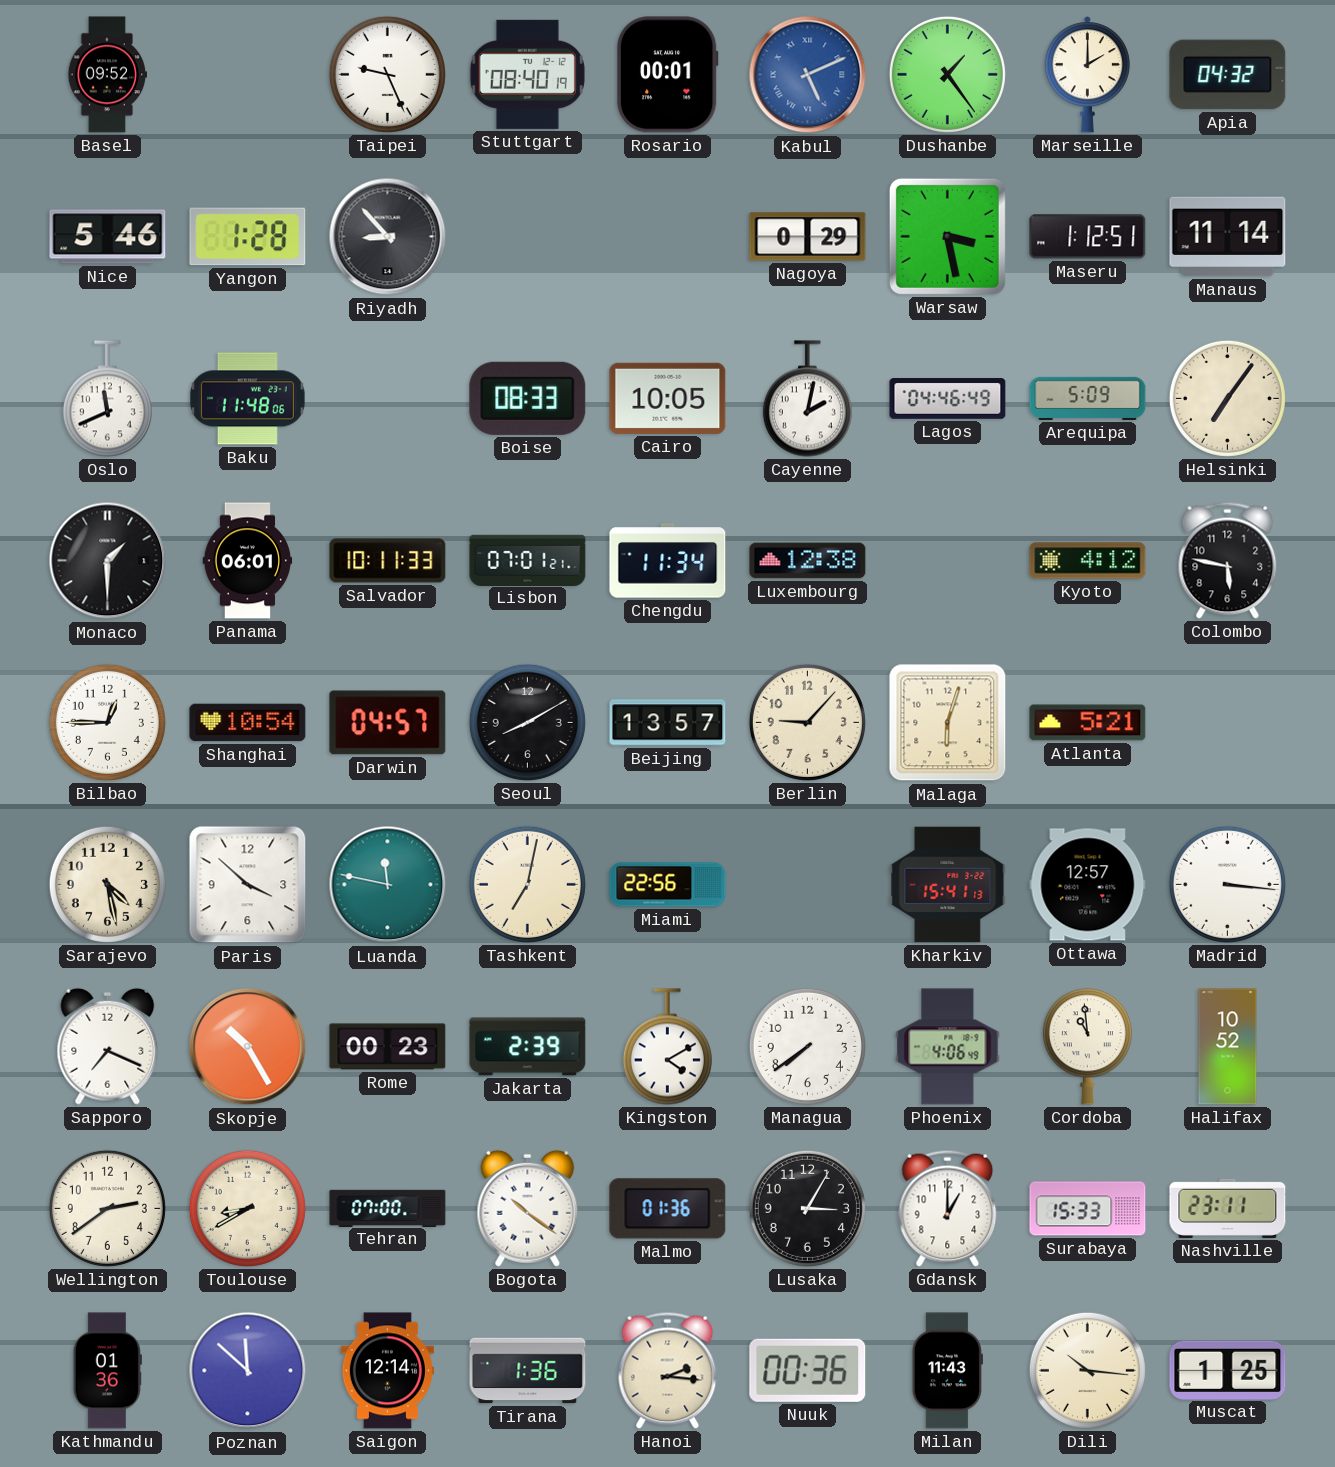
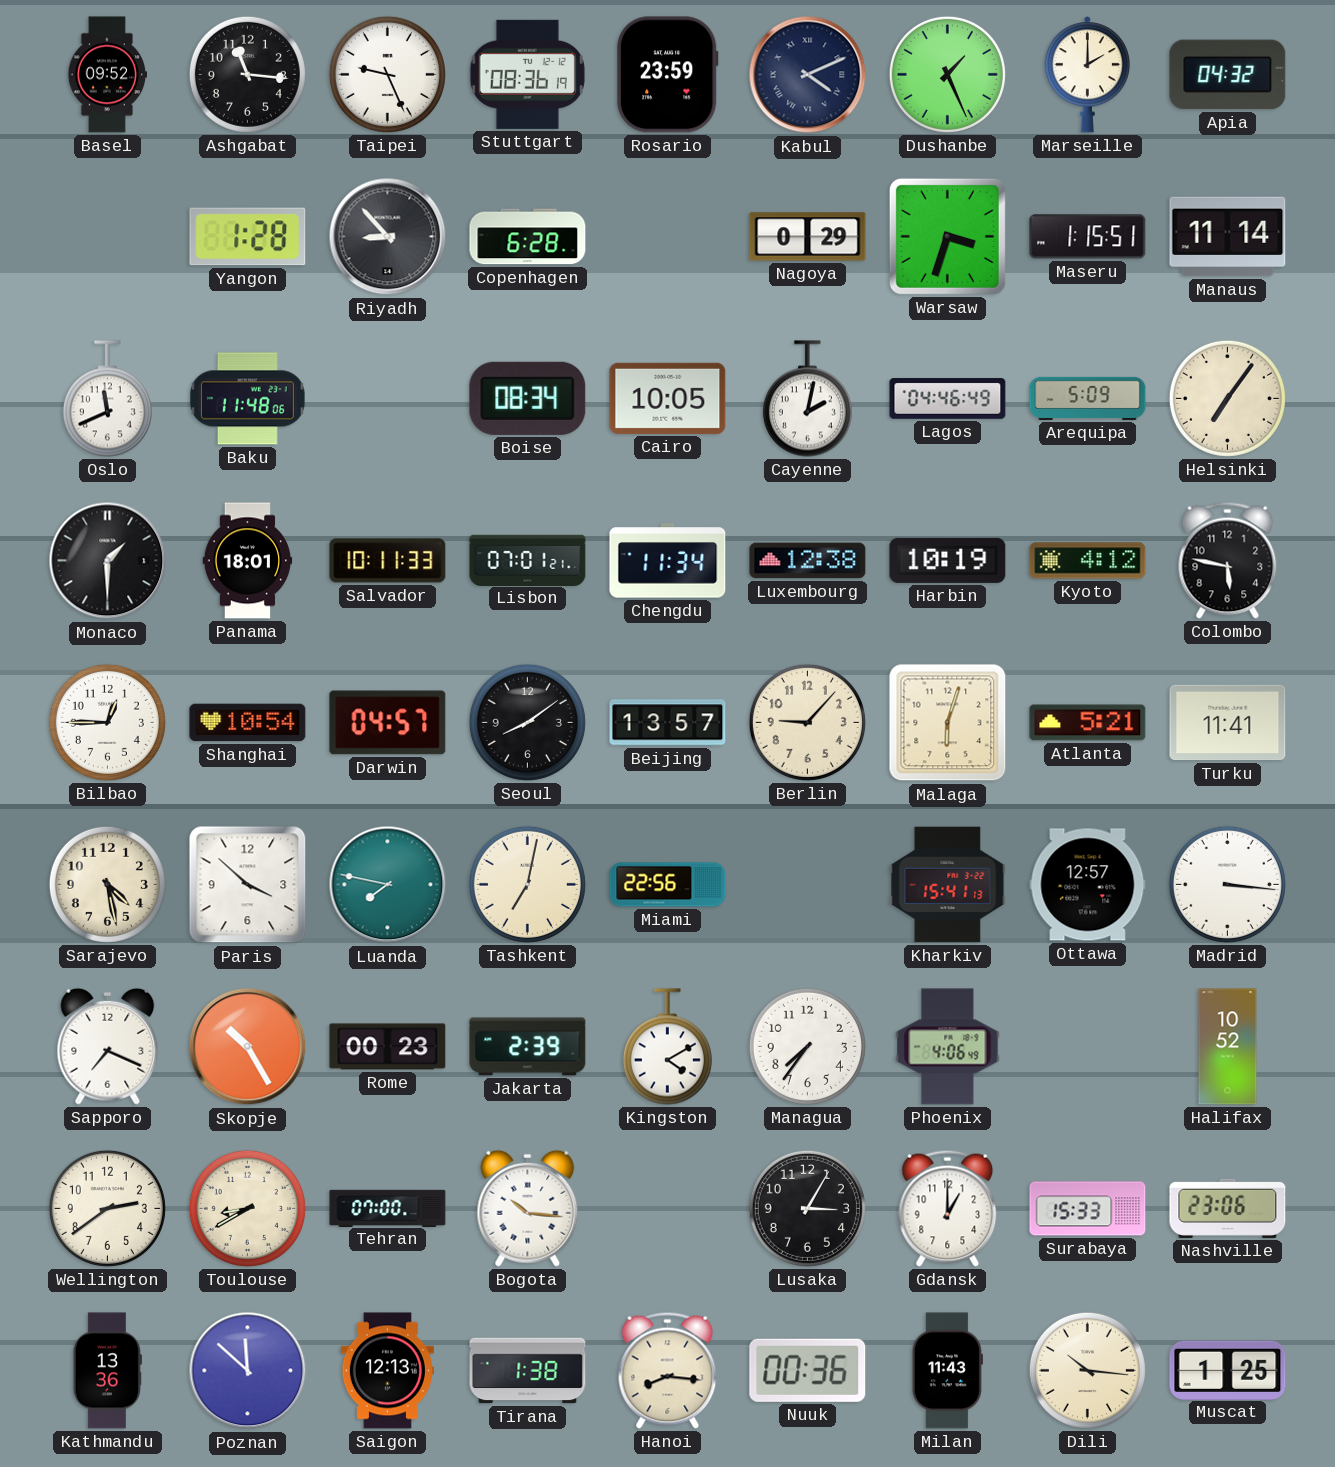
Ashgabat: none -> 11:16
Stuttgart: 08:40 -> 08:36
Rosario: 00:01 -> 23:59
Kabul: 5:11 -> 4:11
Kabul dial: blue -> navy
Dushanbe: 1:24 -> 1:26
Nice: 5:46 -> none
Copenhagen: none -> 6:28
Warsaw: 3:28 -> 3:33
Maseru: 1:12 -> 1:15
Boise: 08:33 -> 08:34
Panama: 06:01 -> 18:01
Harbin: none -> 10:19
Seoul: 8:10 -> 8:09
Turku: none -> 11:41
Luanda: 11:47 -> 7:47
Managua: 7:39 -> 7:36
Cordoba: 10:59 -> none
Bogota: 10:21 -> 10:16
Malmo: 01:36 -> none
Nashville: 23:11 -> 23:06
Kathmandu: 01:36 -> 13:36
Saigon: 12:14 -> 12:13
Tirana: 1:36 -> 1:38
Hanoi: 2:16 -> 8:16
